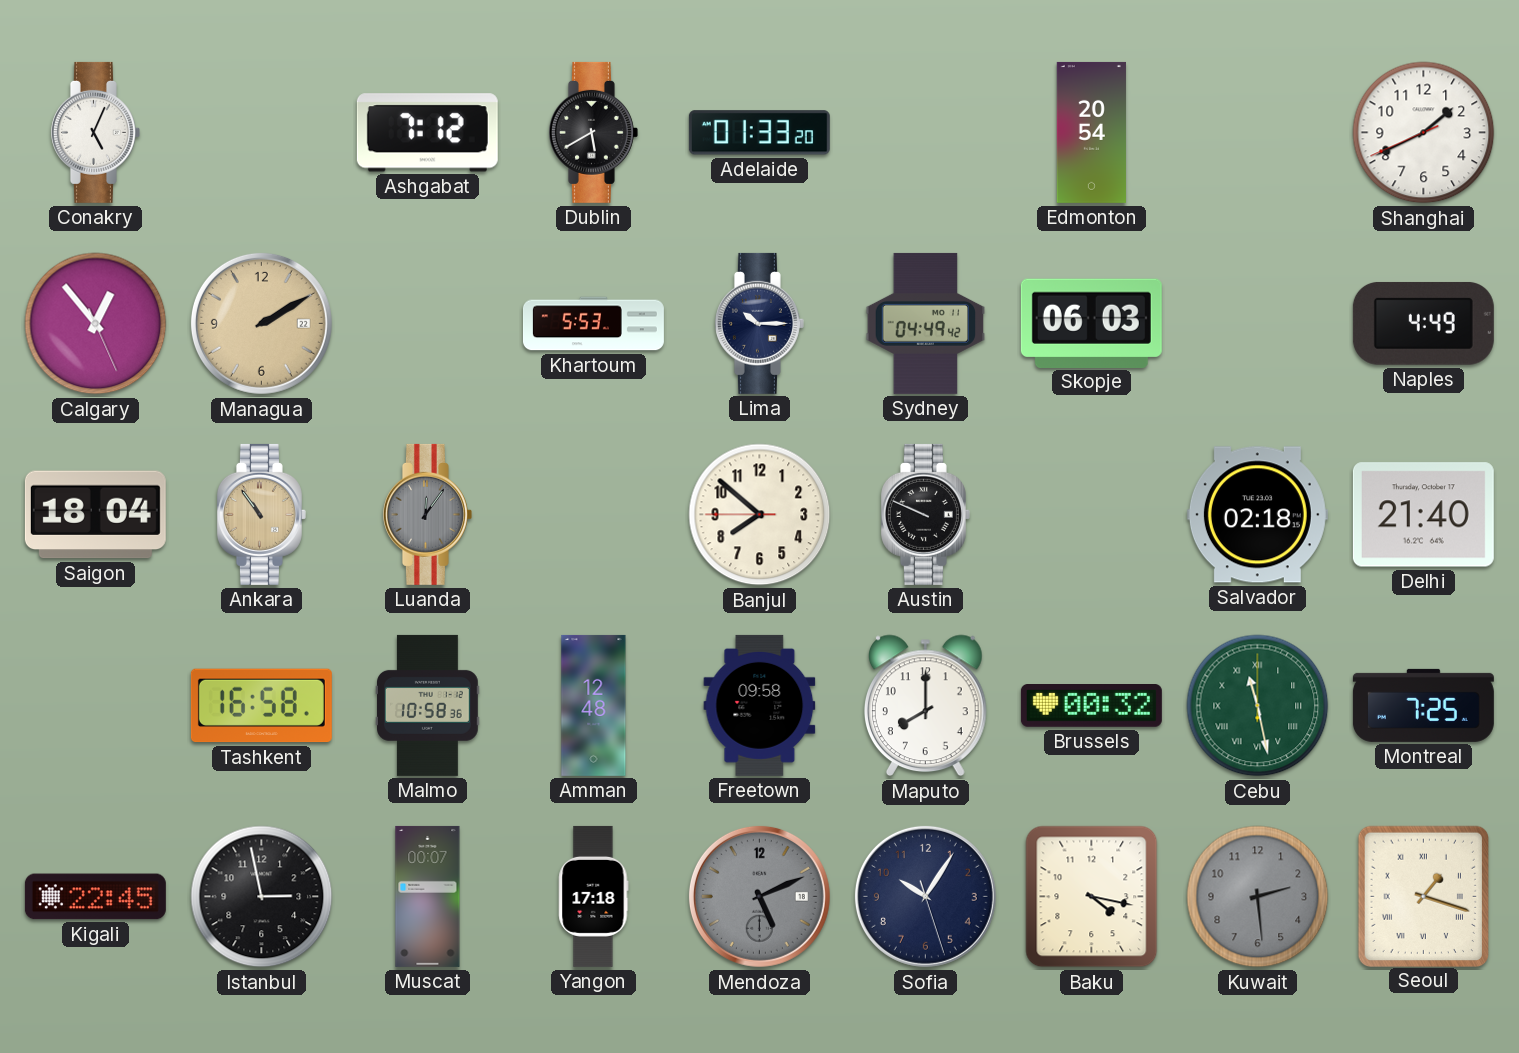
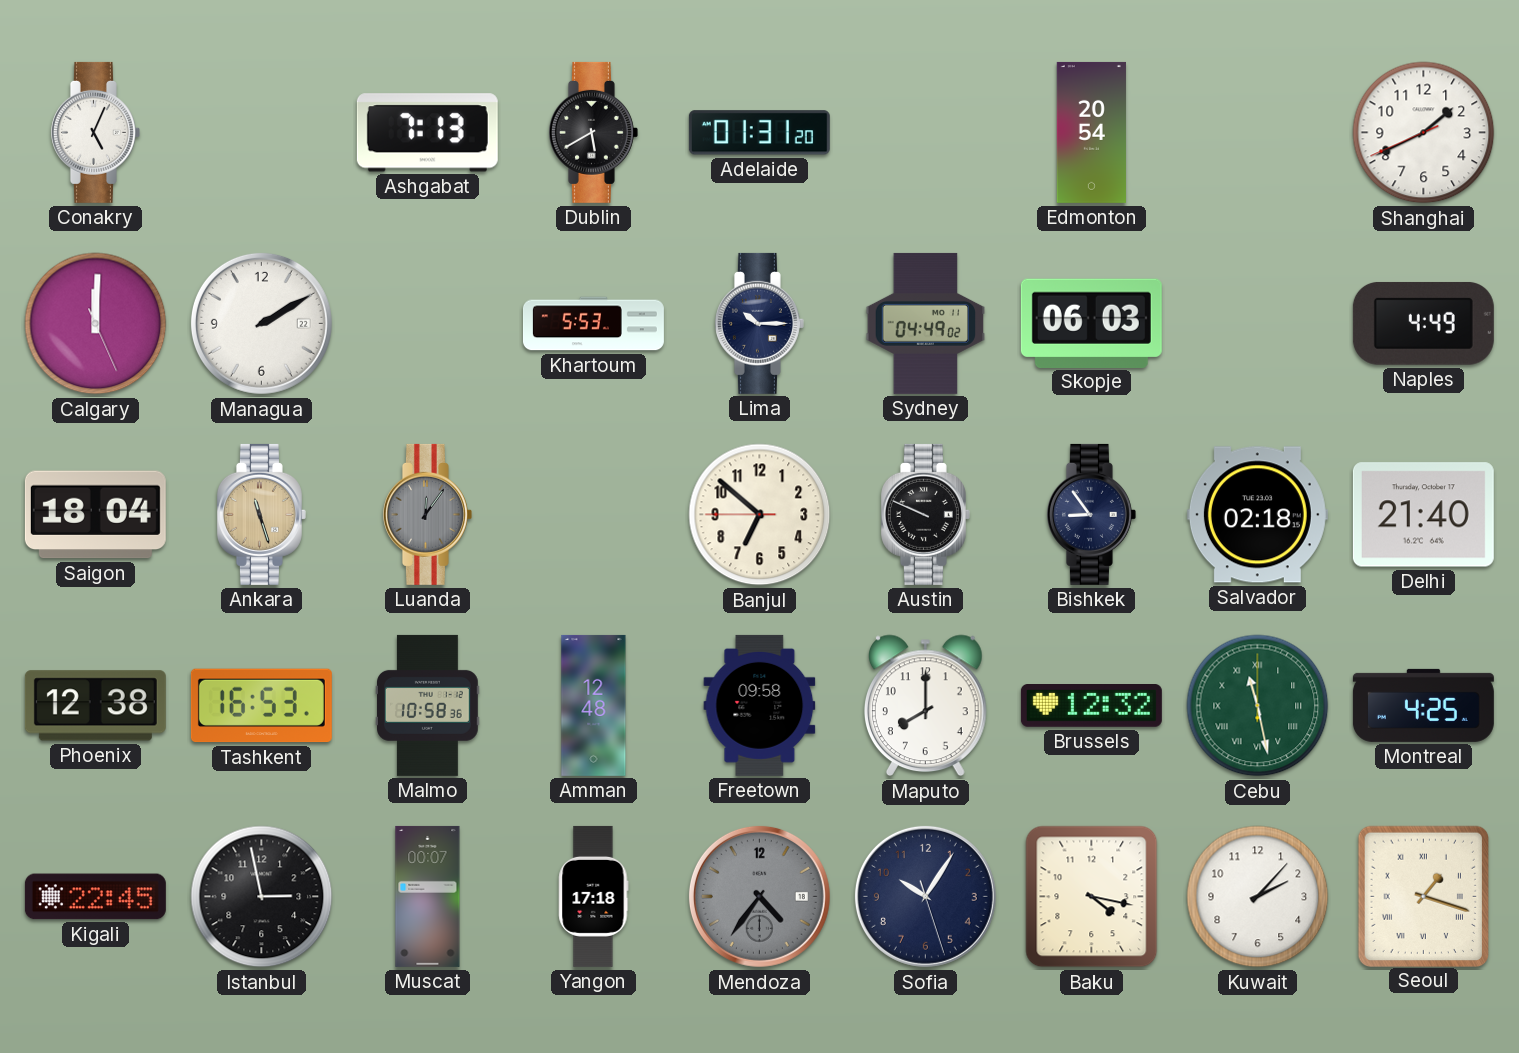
Ashgabat: 7:12 -> 7:13
Adelaide: 01:33 -> 01:31
Calgary: 12:53 -> 12:00
Managua dial: champagne -> white
Sydney: 04:49:42 -> 04:49:02
Ankara: 10:54 -> 11:27
Banjul: 7:51 -> 6:51
Bishkek: none -> 8:54
Phoenix: none -> 12:38
Tashkent: 16:58 -> 16:53
Brussels: 00:32 -> 12:32
Montreal: 7:25 -> 4:25
Mendoza: 5:11 -> 4:36
Kuwait: 2:29 -> 2:07
Kuwait dial: grey -> white
